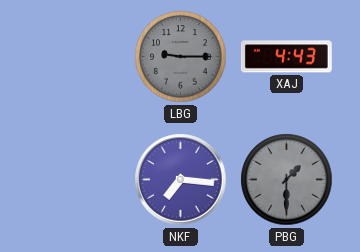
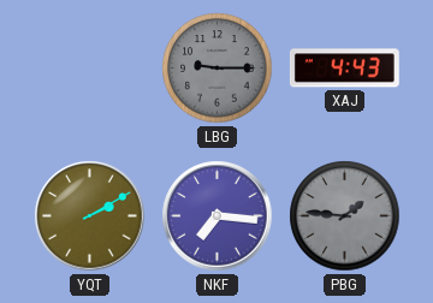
YQT: none -> 2:10
PBG: 1:30 -> 1:46
